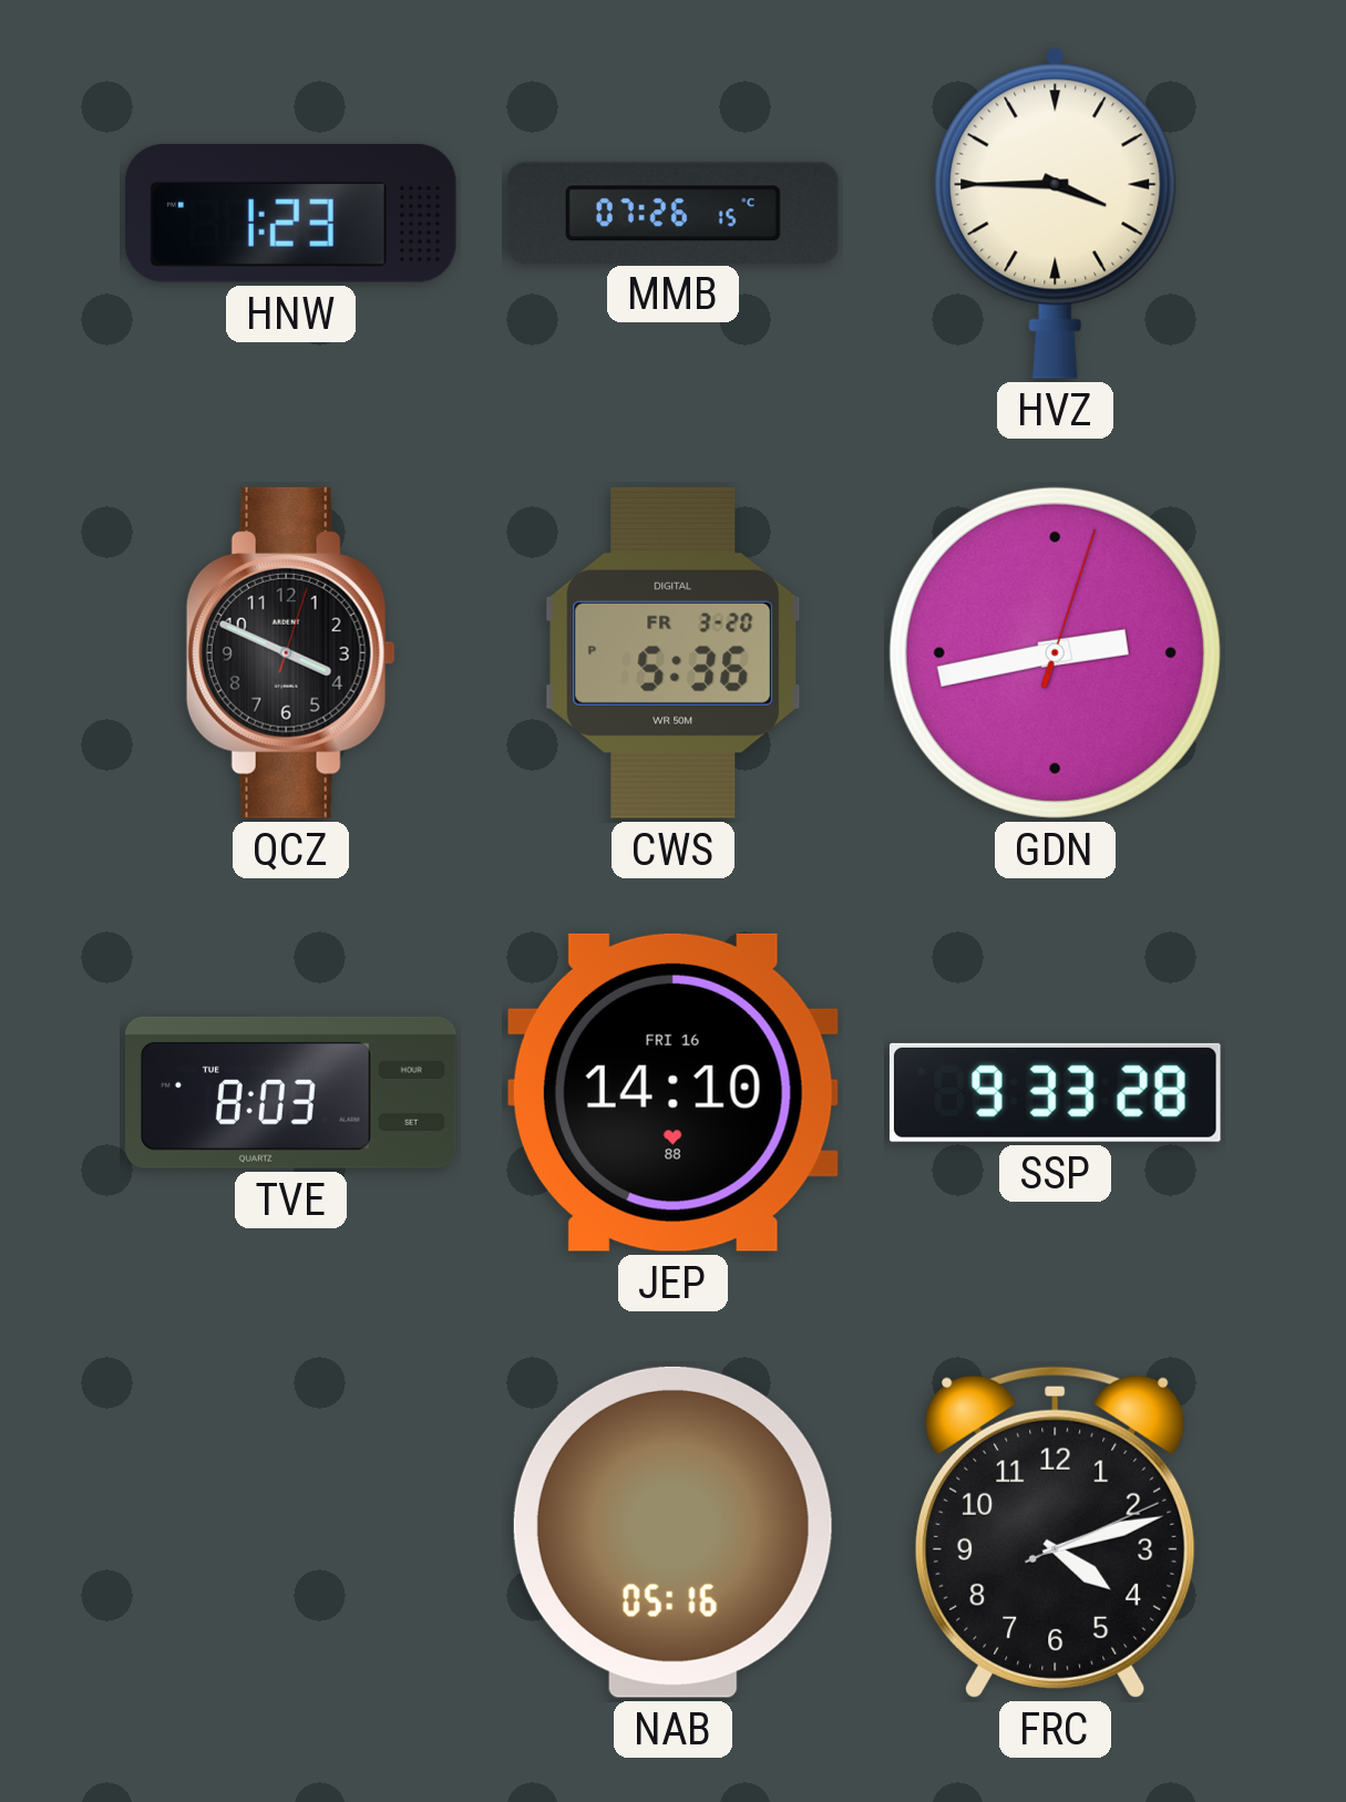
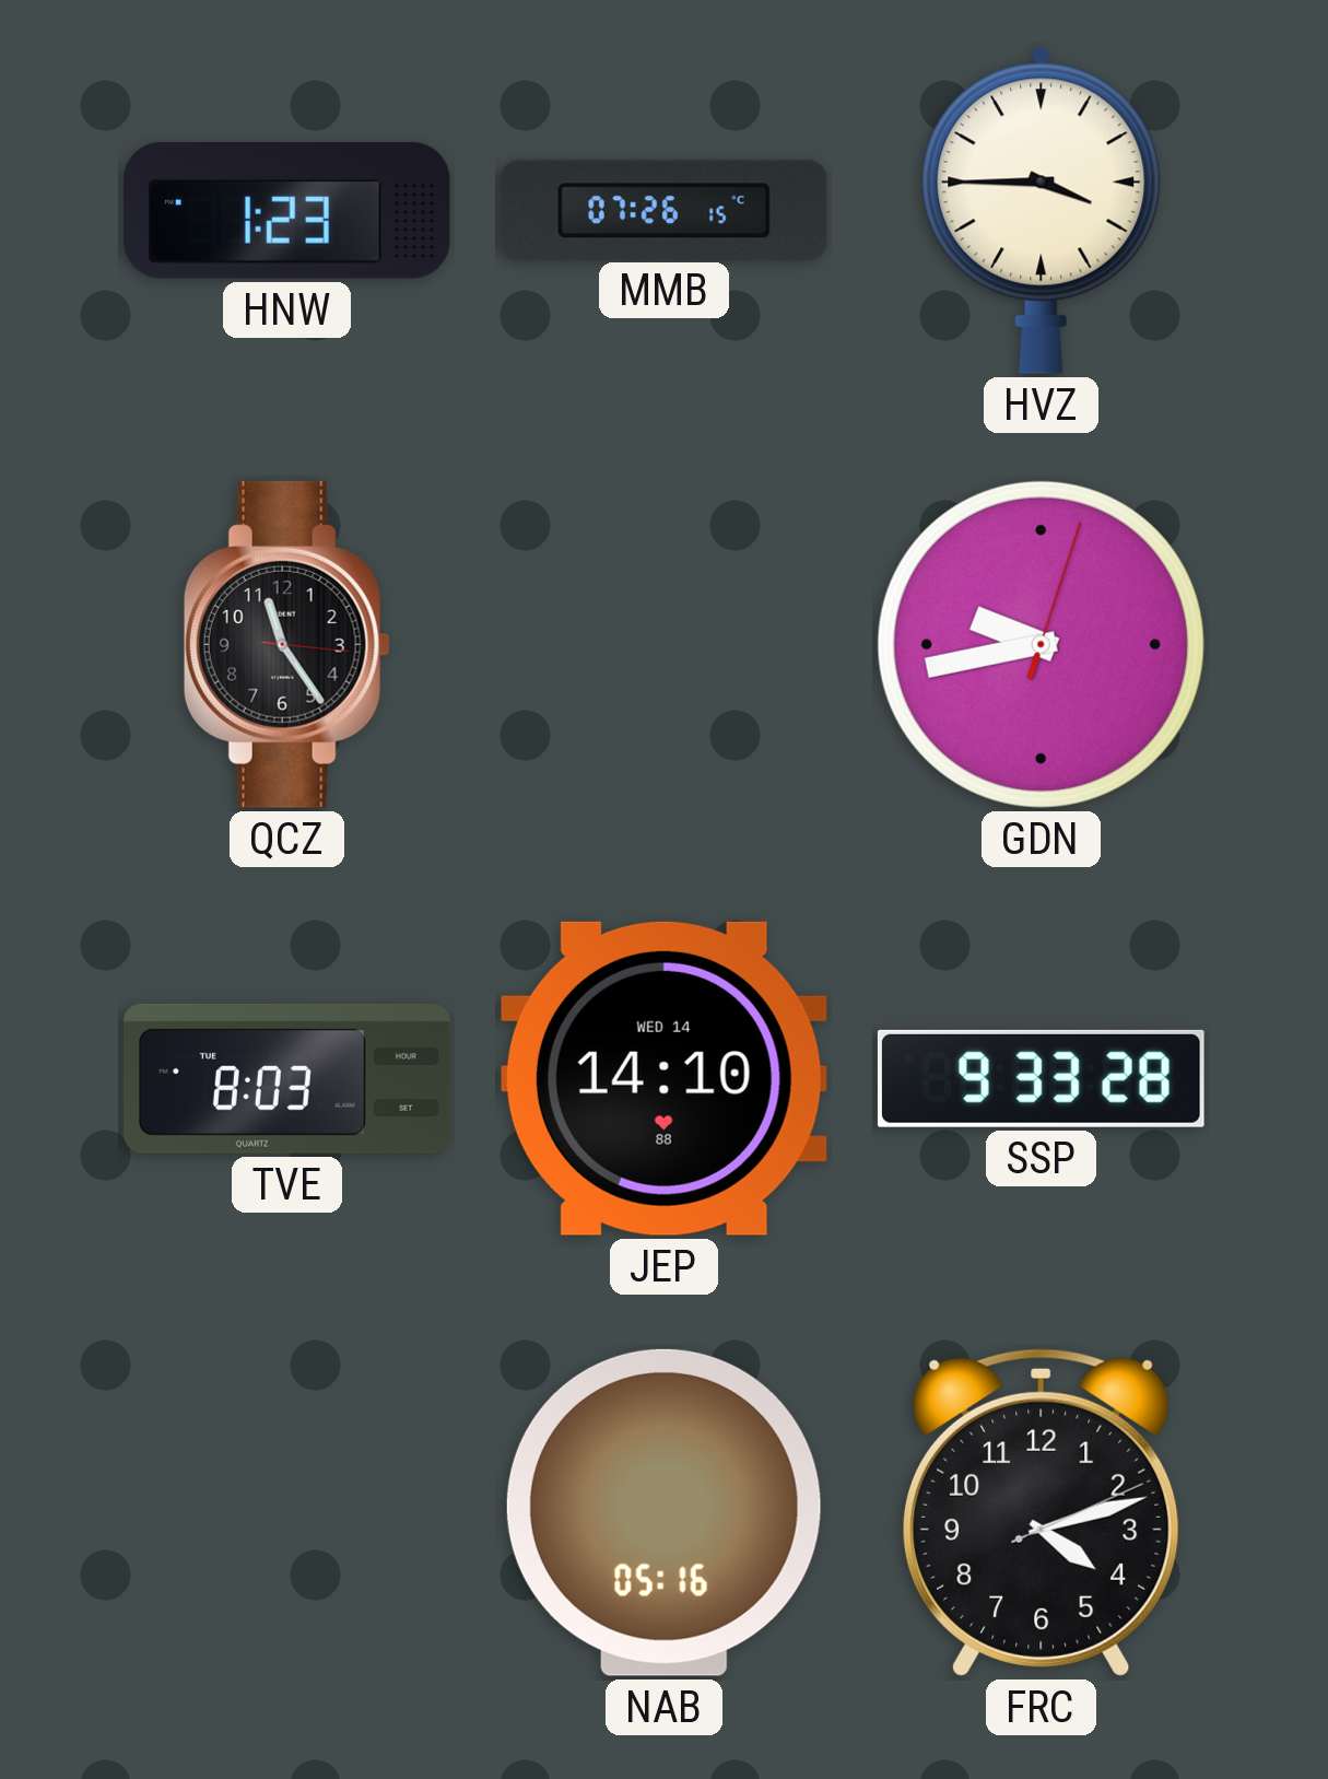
QCZ: 3:49 -> 11:24
CWS: 5:36 -> none
GDN: 2:43 -> 9:43
JEP date: FRI 16 -> WED 14
